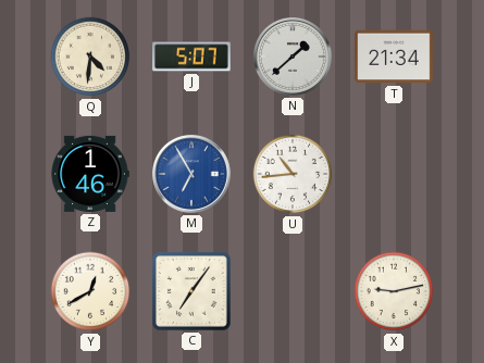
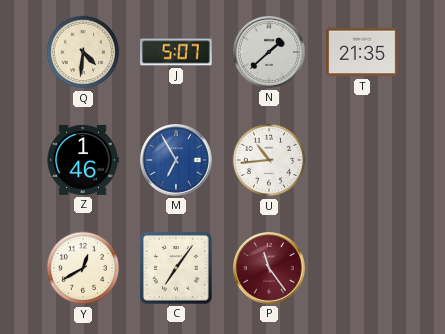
T: 21:34 -> 21:35
P: none -> 11:24
X: 9:13 -> none
